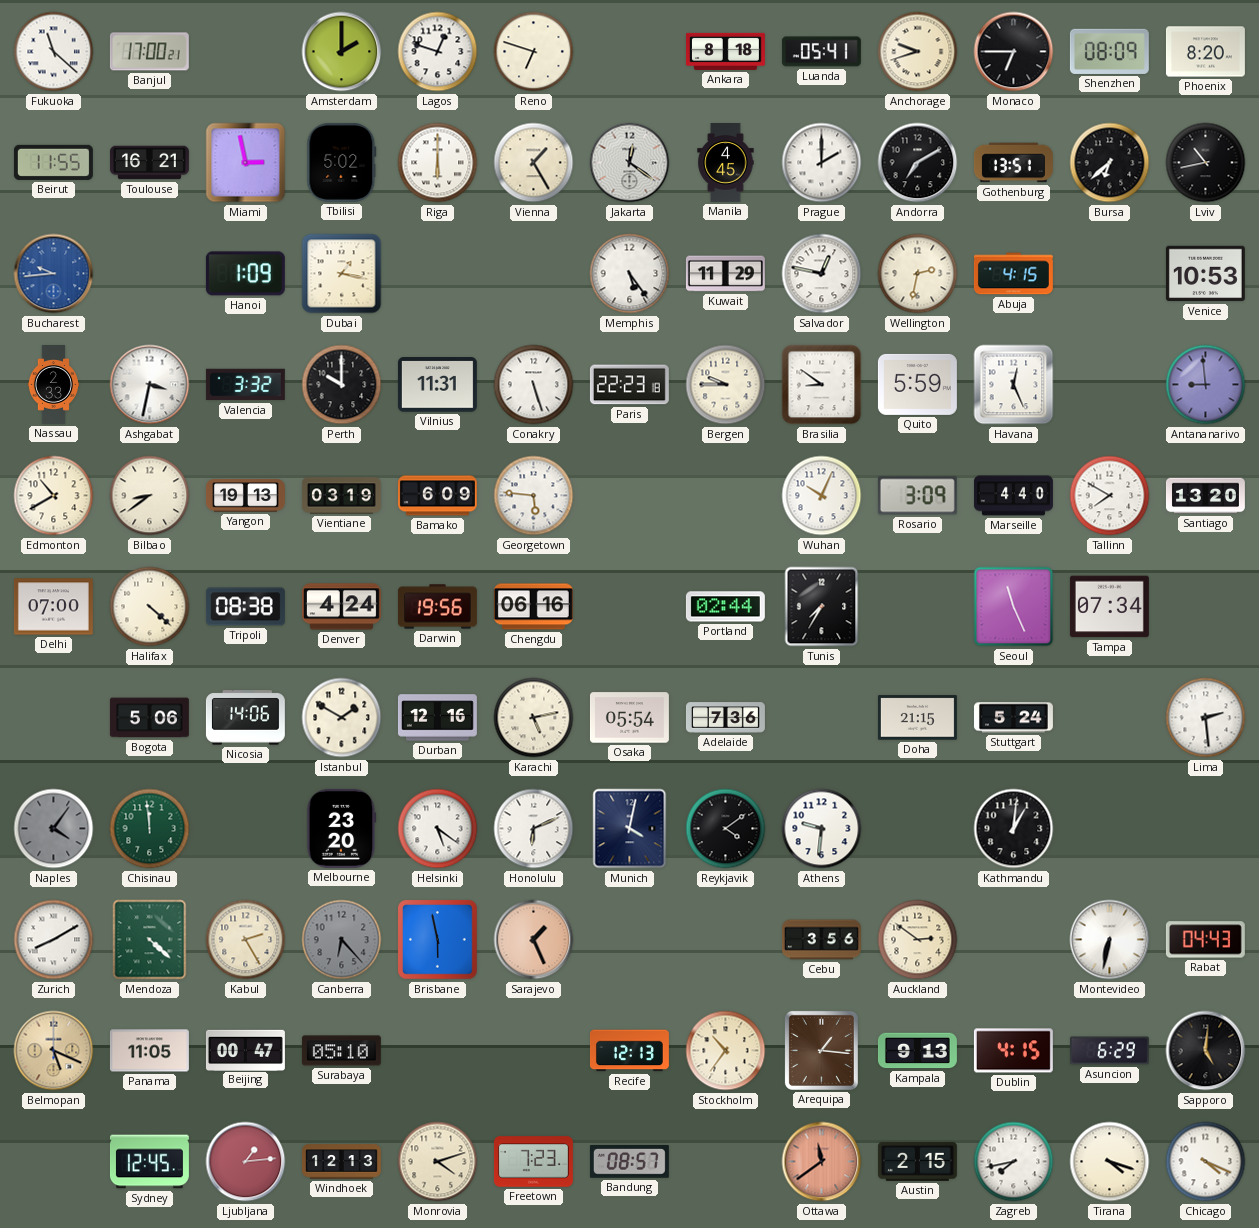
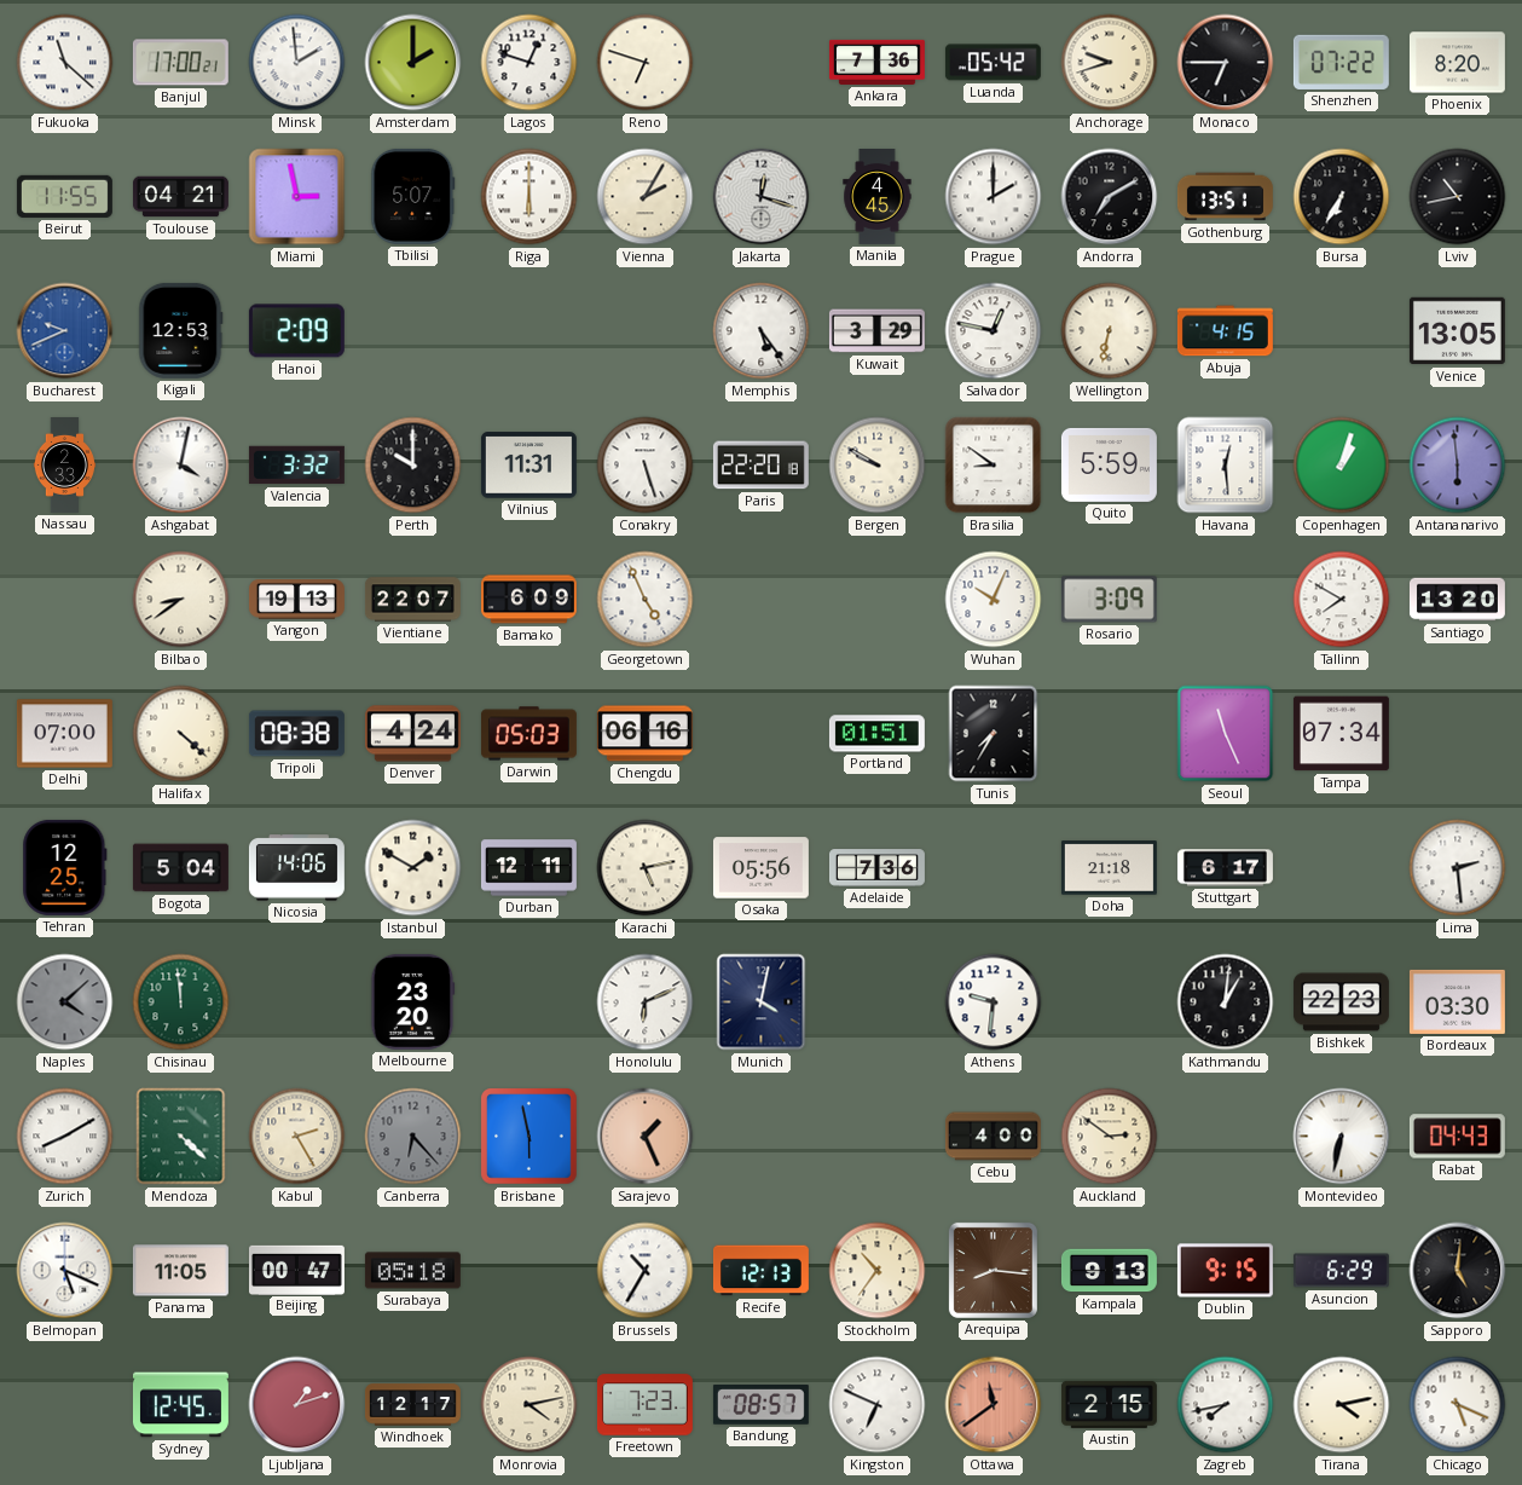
Minsk: none -> 1:59
Ankara: 8:18 -> 7:36
Luanda: 05:41 -> 05:42
Shenzhen: 08:09 -> 07:22
Toulouse: 16:21 -> 04:21
Tbilisi: 5:02 -> 5:07
Vienna: 1:25 -> 2:05
Jakarta: 12:21 -> 12:18
Bursa: 6:38 -> 6:35
Bucharest: 9:44 -> 9:41
Kigali: none -> 12:53
Hanoi: 1:09 -> 2:09
Dubai: 1:17 -> none
Kuwait: 11:29 -> 3:29
Wellington: 2:32 -> 6:32
Venice: 10:53 -> 13:05
Ashgabat: 3:32 -> 4:02
Paris: 22:23 -> 22:20
Bergen: 9:45 -> 9:50
Havana: 12:26 -> 12:29
Copenhagen: none -> 1:03
Antananarivo: 8:59 -> 5:59
Edmonton: 10:40 -> none
Vientiane: 03:19 -> 22:07
Georgetown: 5:46 -> 4:56
Marseille: 4:40 -> none
Darwin: 19:56 -> 05:03
Portland: 02:44 -> 01:51
Tehran: none -> 12:25
Bogota: 5:06 -> 5:04
Durban: 12:16 -> 12:11
Osaka: 05:54 -> 05:56
Doha: 21:15 -> 21:18
Stuttgart: 5:24 -> 6:17
Naples: 4:06 -> 4:08
Helsinki: 5:21 -> none
Reykjavik: 4:09 -> none
Bishkek: none -> 22:23
Bordeaux: none -> 03:30
Cebu: 3:56 -> 4:00
Belmopan dial: champagne -> white
Surabaya: 05:10 -> 05:18
Brussels: none -> 10:35
Arequipa: 1:16 -> 8:16
Dublin: 4:15 -> 9:15
Ljubljana: 1:14 -> 1:12
Windhoek: 12:13 -> 12:17
Monrovia: 4:12 -> 4:13
Kingston: none -> 6:49
Tirana: 4:18 -> 4:13
Chicago: 4:19 -> 5:19
